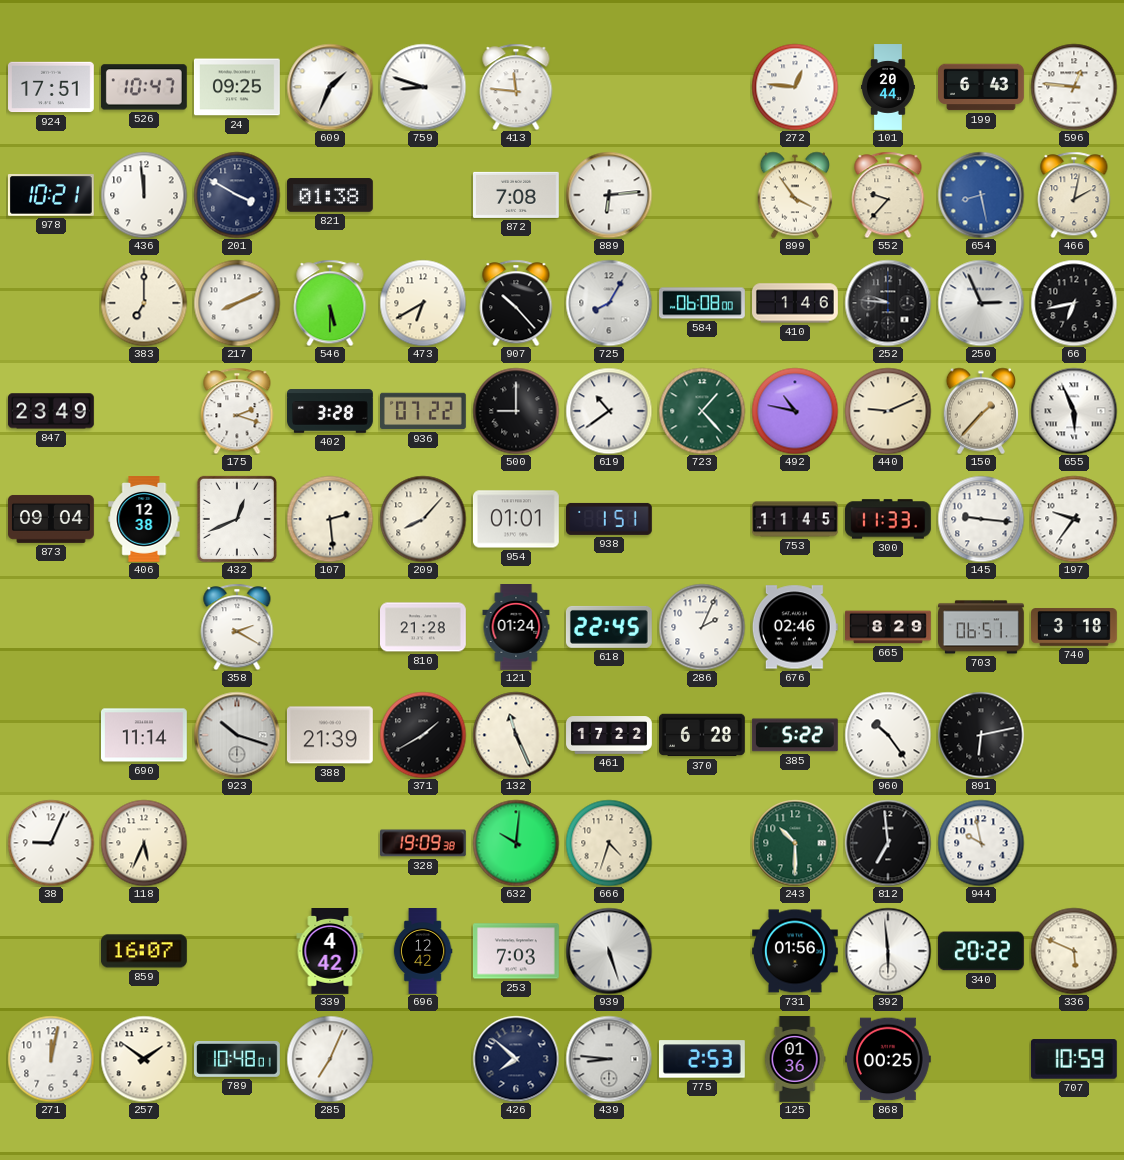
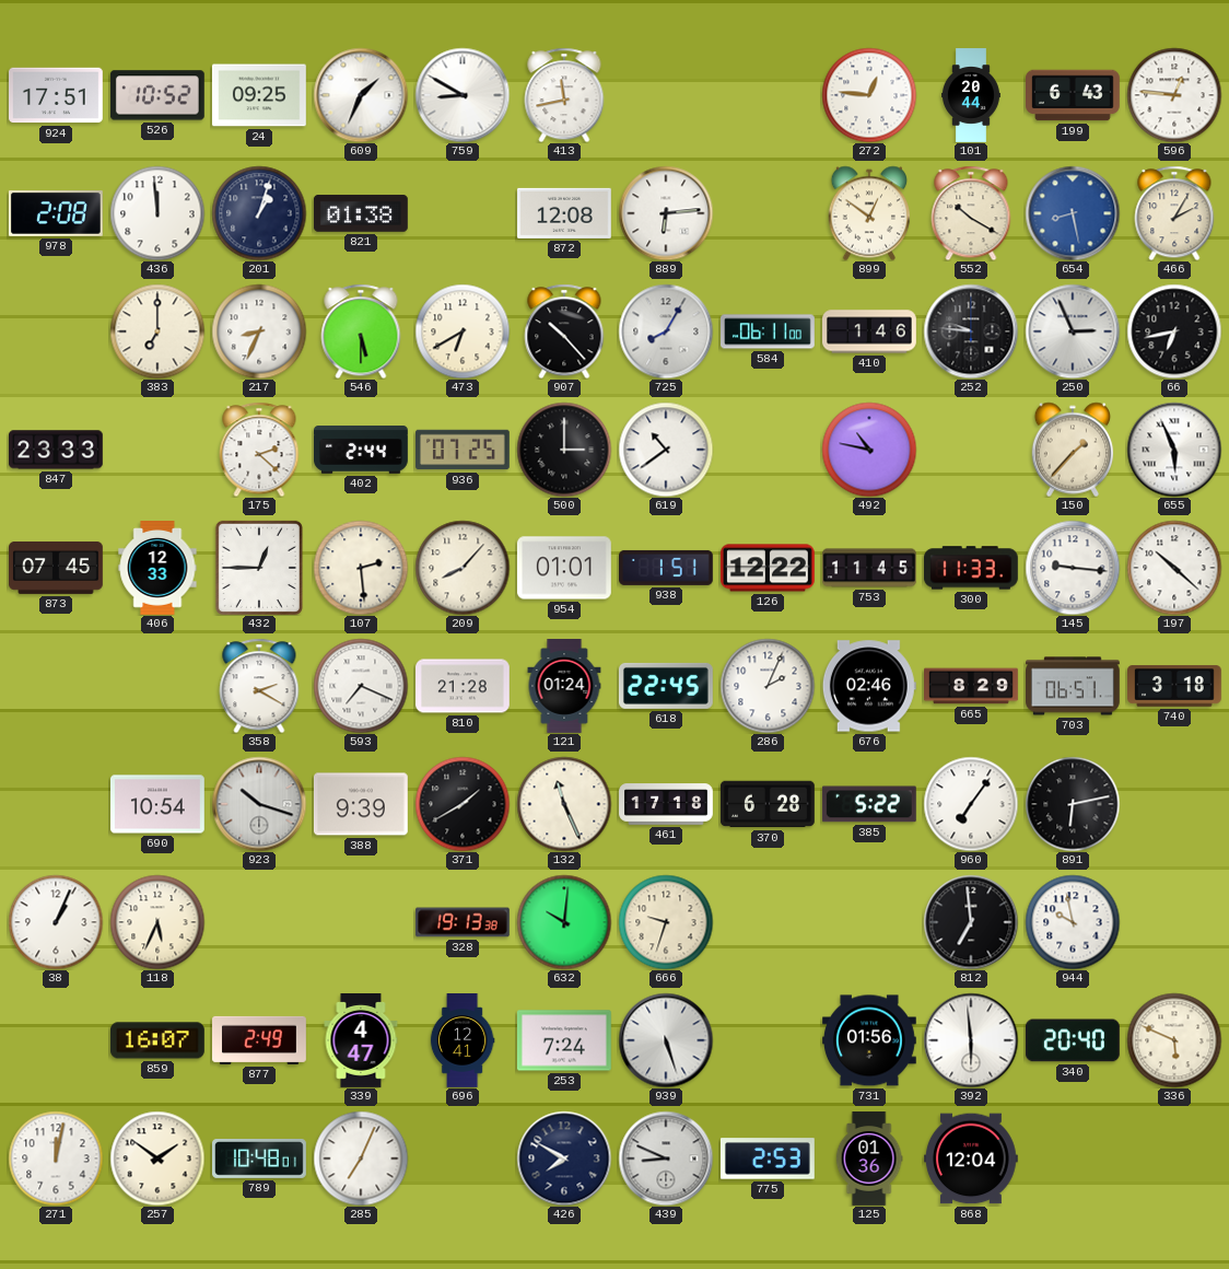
526: 10:47 -> 10:52
759: 8:48 -> 8:50
413: 11:46 -> 11:43
978: 10:21 -> 2:08
201: 3:50 -> 1:03
872: 7:08 -> 12:08
899: 3:54 -> 12:51
552: 9:37 -> 10:20
466: 2:02 -> 2:05
217: 8:11 -> 8:34
584: 06:08 -> 06:11
847: 23:49 -> 23:33
175: 2:18 -> 2:22
402: 3:28 -> 2:44
936: 07:22 -> 07:25
500: 9:00 -> 3:00
723: 1:23 -> none
440: 9:11 -> none
873: 09:04 -> 07:45
406: 12:38 -> 12:33
432: 12:41 -> 12:45
126: none -> 12:22
197: 9:36 -> 10:22
593: none -> 7:19
690: 11:14 -> 10:54
388: 21:39 -> 9:39
461: 17:22 -> 17:18
960: 10:24 -> 7:06
38: 9:04 -> 1:04
328: 19:09 -> 19:13
666: 4:33 -> 9:33
243: 10:30 -> none
877: none -> 2:49
339: 4:42 -> 4:47
696: 12:42 -> 12:41
253: 7:03 -> 7:24
340: 20:22 -> 20:40
426: 7:52 -> 7:50
439: 8:46 -> 8:49
868: 00:25 -> 12:04
707: 10:59 -> none
